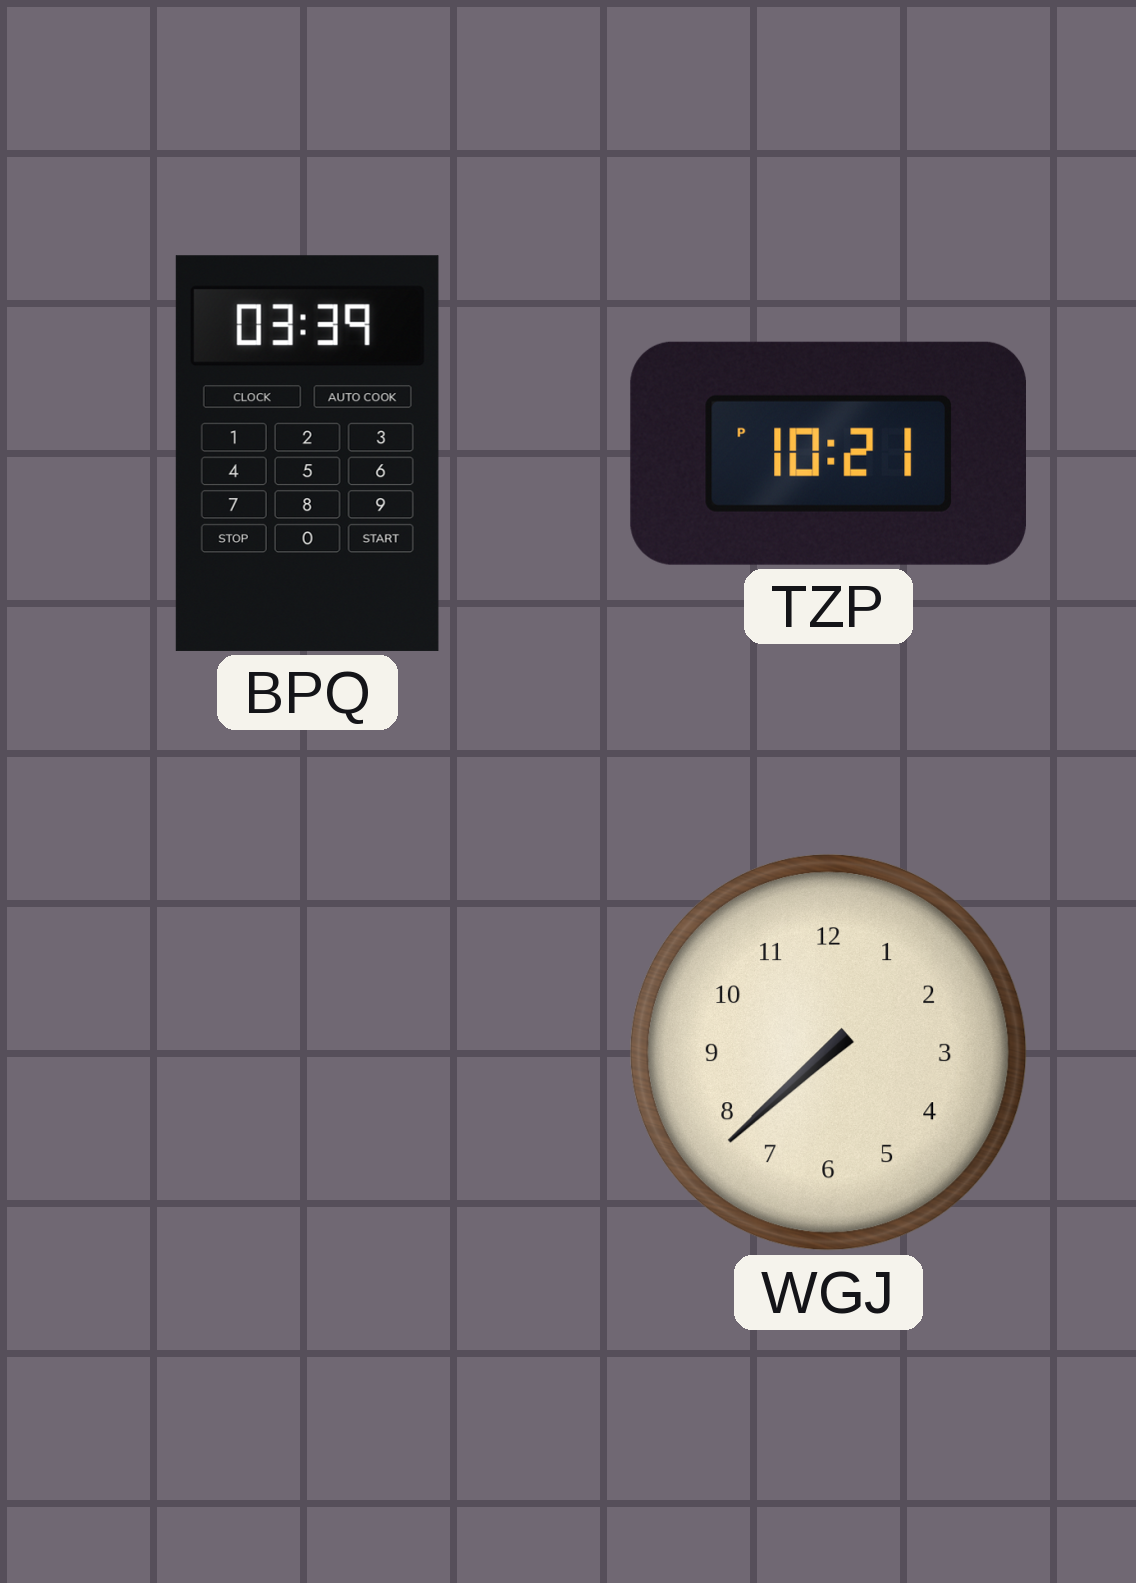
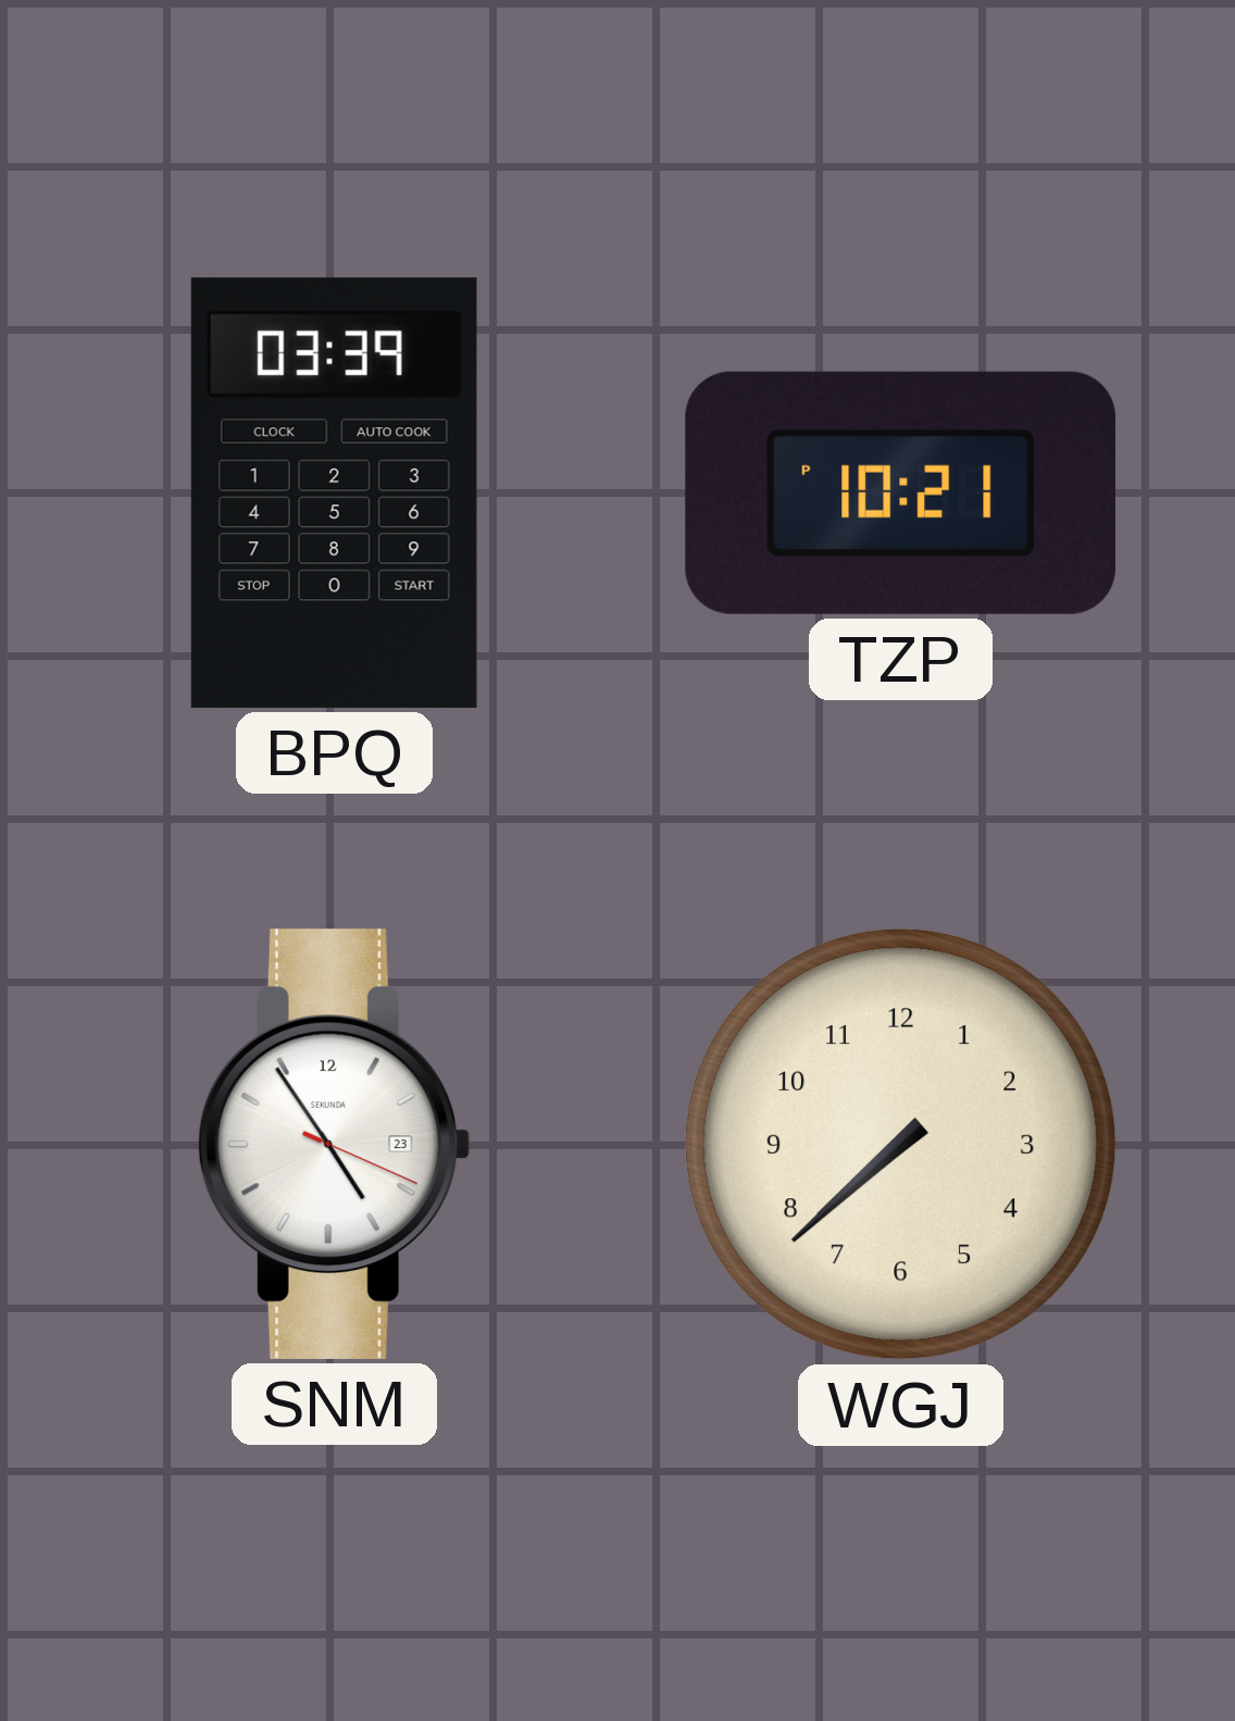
SNM: none -> 4:54
